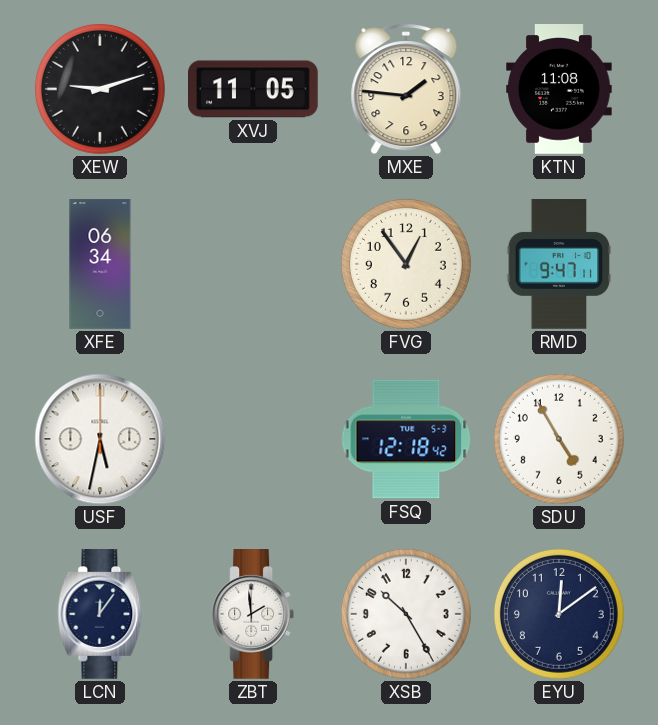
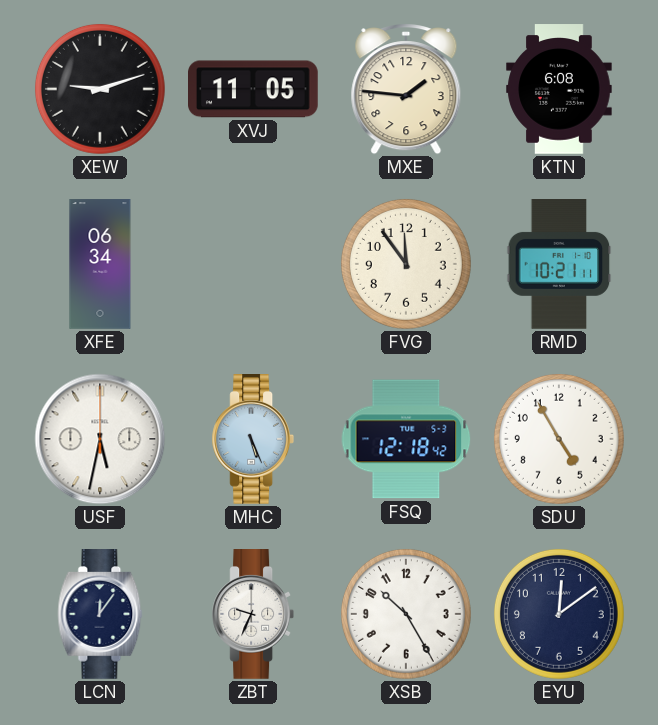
KTN: 11:08 -> 6:08
FVG: 12:54 -> 11:54
RMD: 9:47 -> 10:21
MHC: none -> 5:26
ZBT: 1:59 -> 9:34
